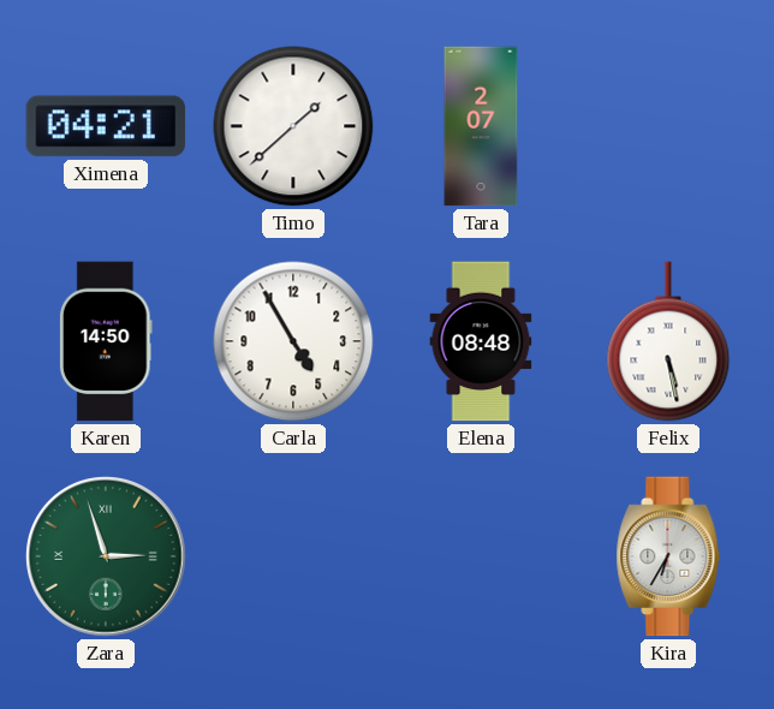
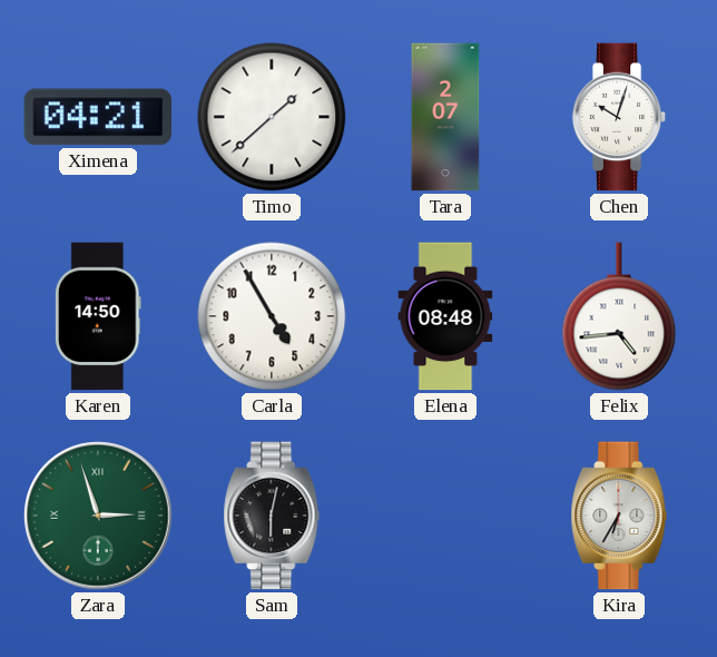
Chen: none -> 10:03
Felix: 5:28 -> 4:44
Sam: none -> 6:02
